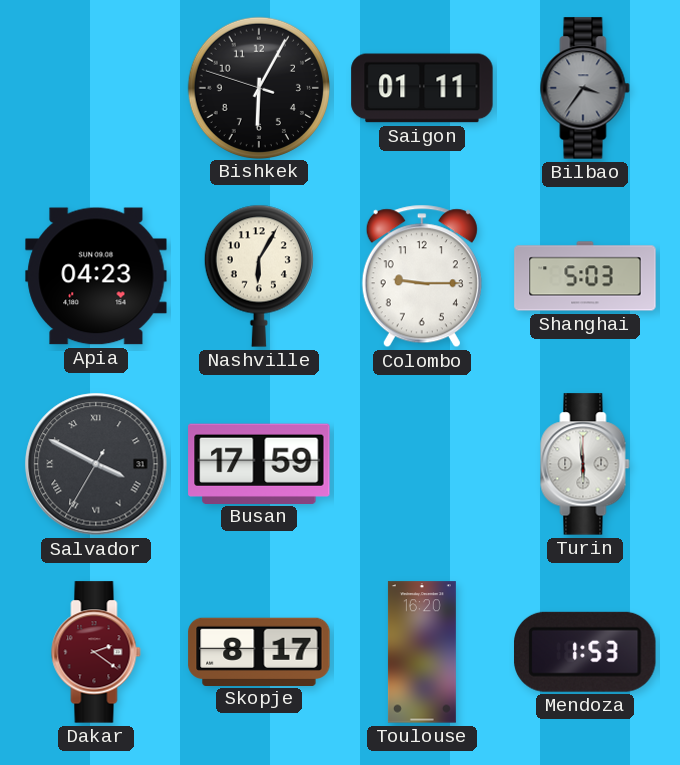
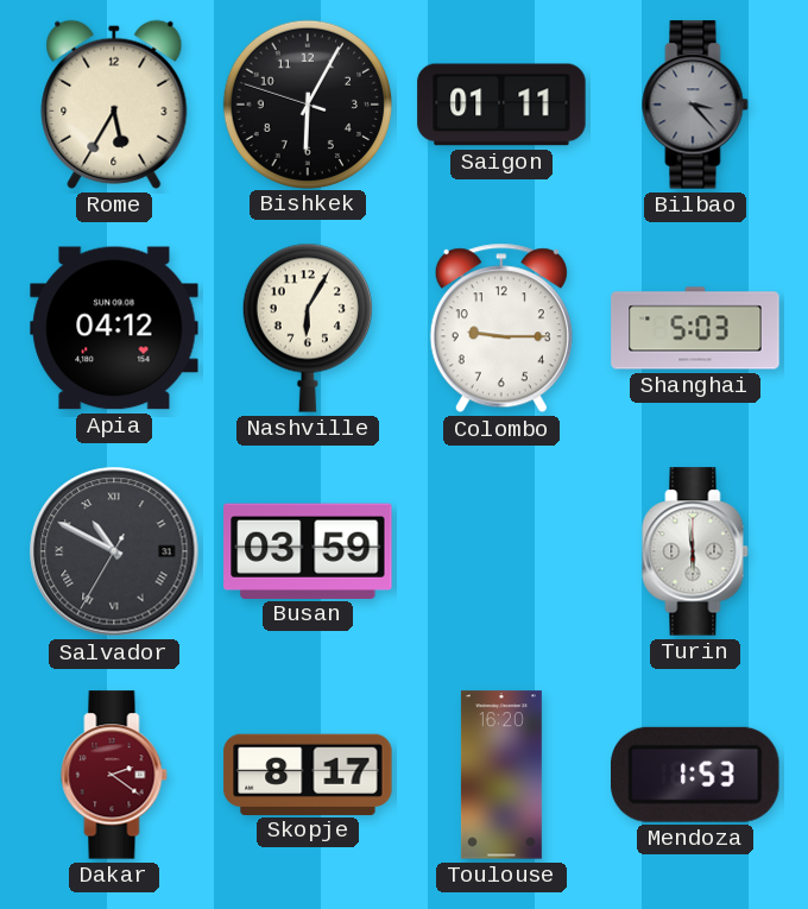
Rome: none -> 5:35
Bilbao: 3:36 -> 3:23
Apia: 04:23 -> 04:12
Salvador: 3:49 -> 10:49
Busan: 17:59 -> 03:59
